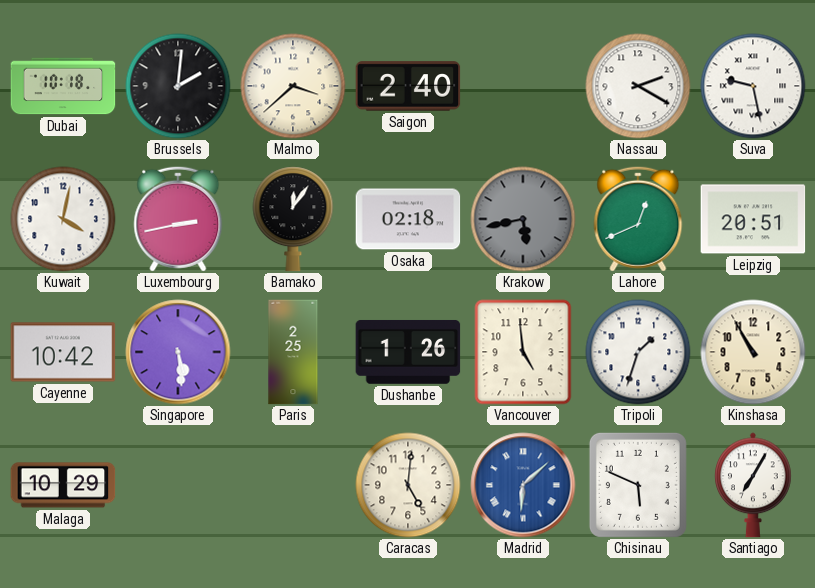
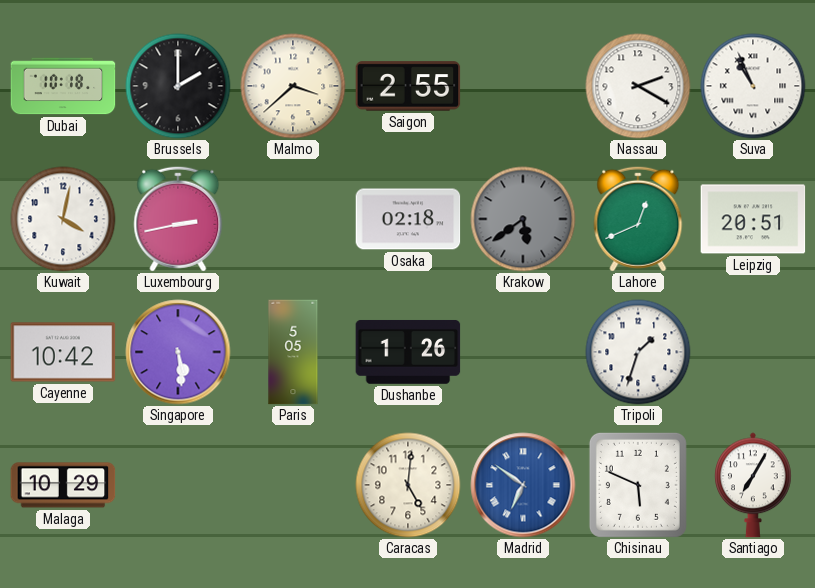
Brussels: 2:01 -> 2:00
Saigon: 2:40 -> 2:55
Suva: 9:28 -> 10:56
Bamako: 12:06 -> none
Krakow: 5:43 -> 5:39
Paris: 2:25 -> 5:05
Vancouver: 4:59 -> none
Kinshasa: 10:55 -> none
Madrid: 6:08 -> 6:51
